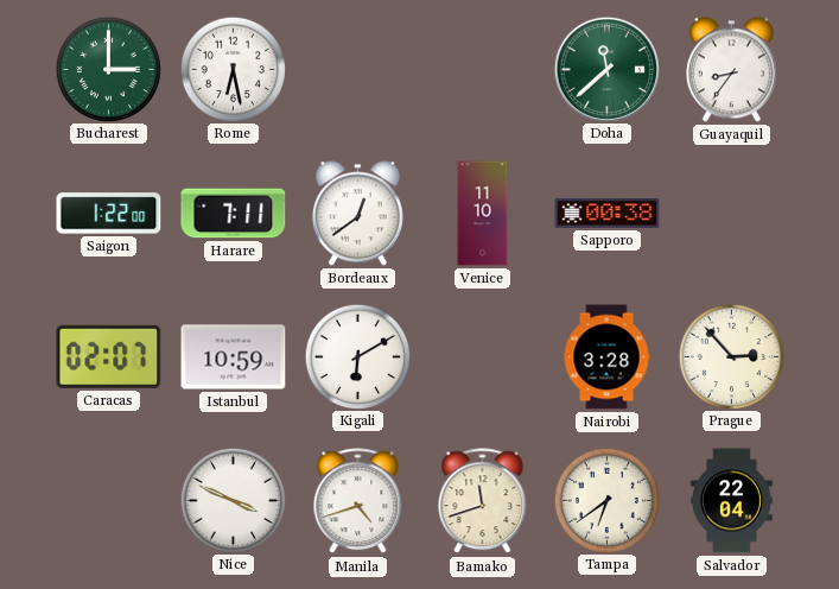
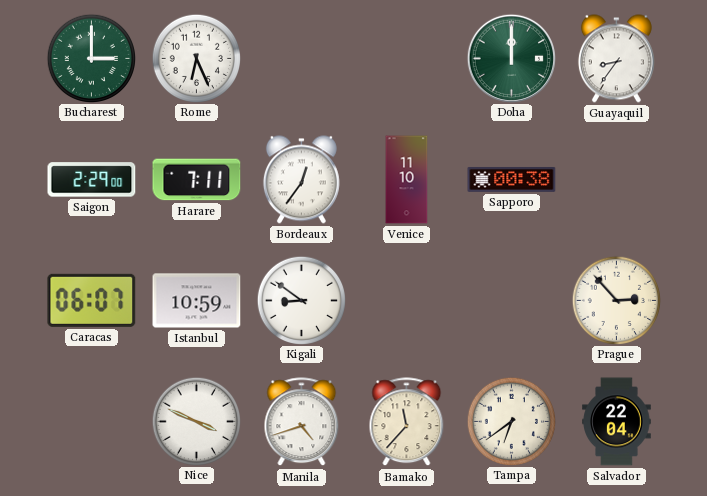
Rome: 6:28 -> 6:26
Doha: 11:38 -> 12:00
Saigon: 1:22 -> 2:29
Bordeaux: 12:39 -> 12:36
Caracas: 02:07 -> 06:07
Kigali: 6:10 -> 8:51
Nairobi: 3:28 -> none
Bamako: 11:42 -> 11:37
